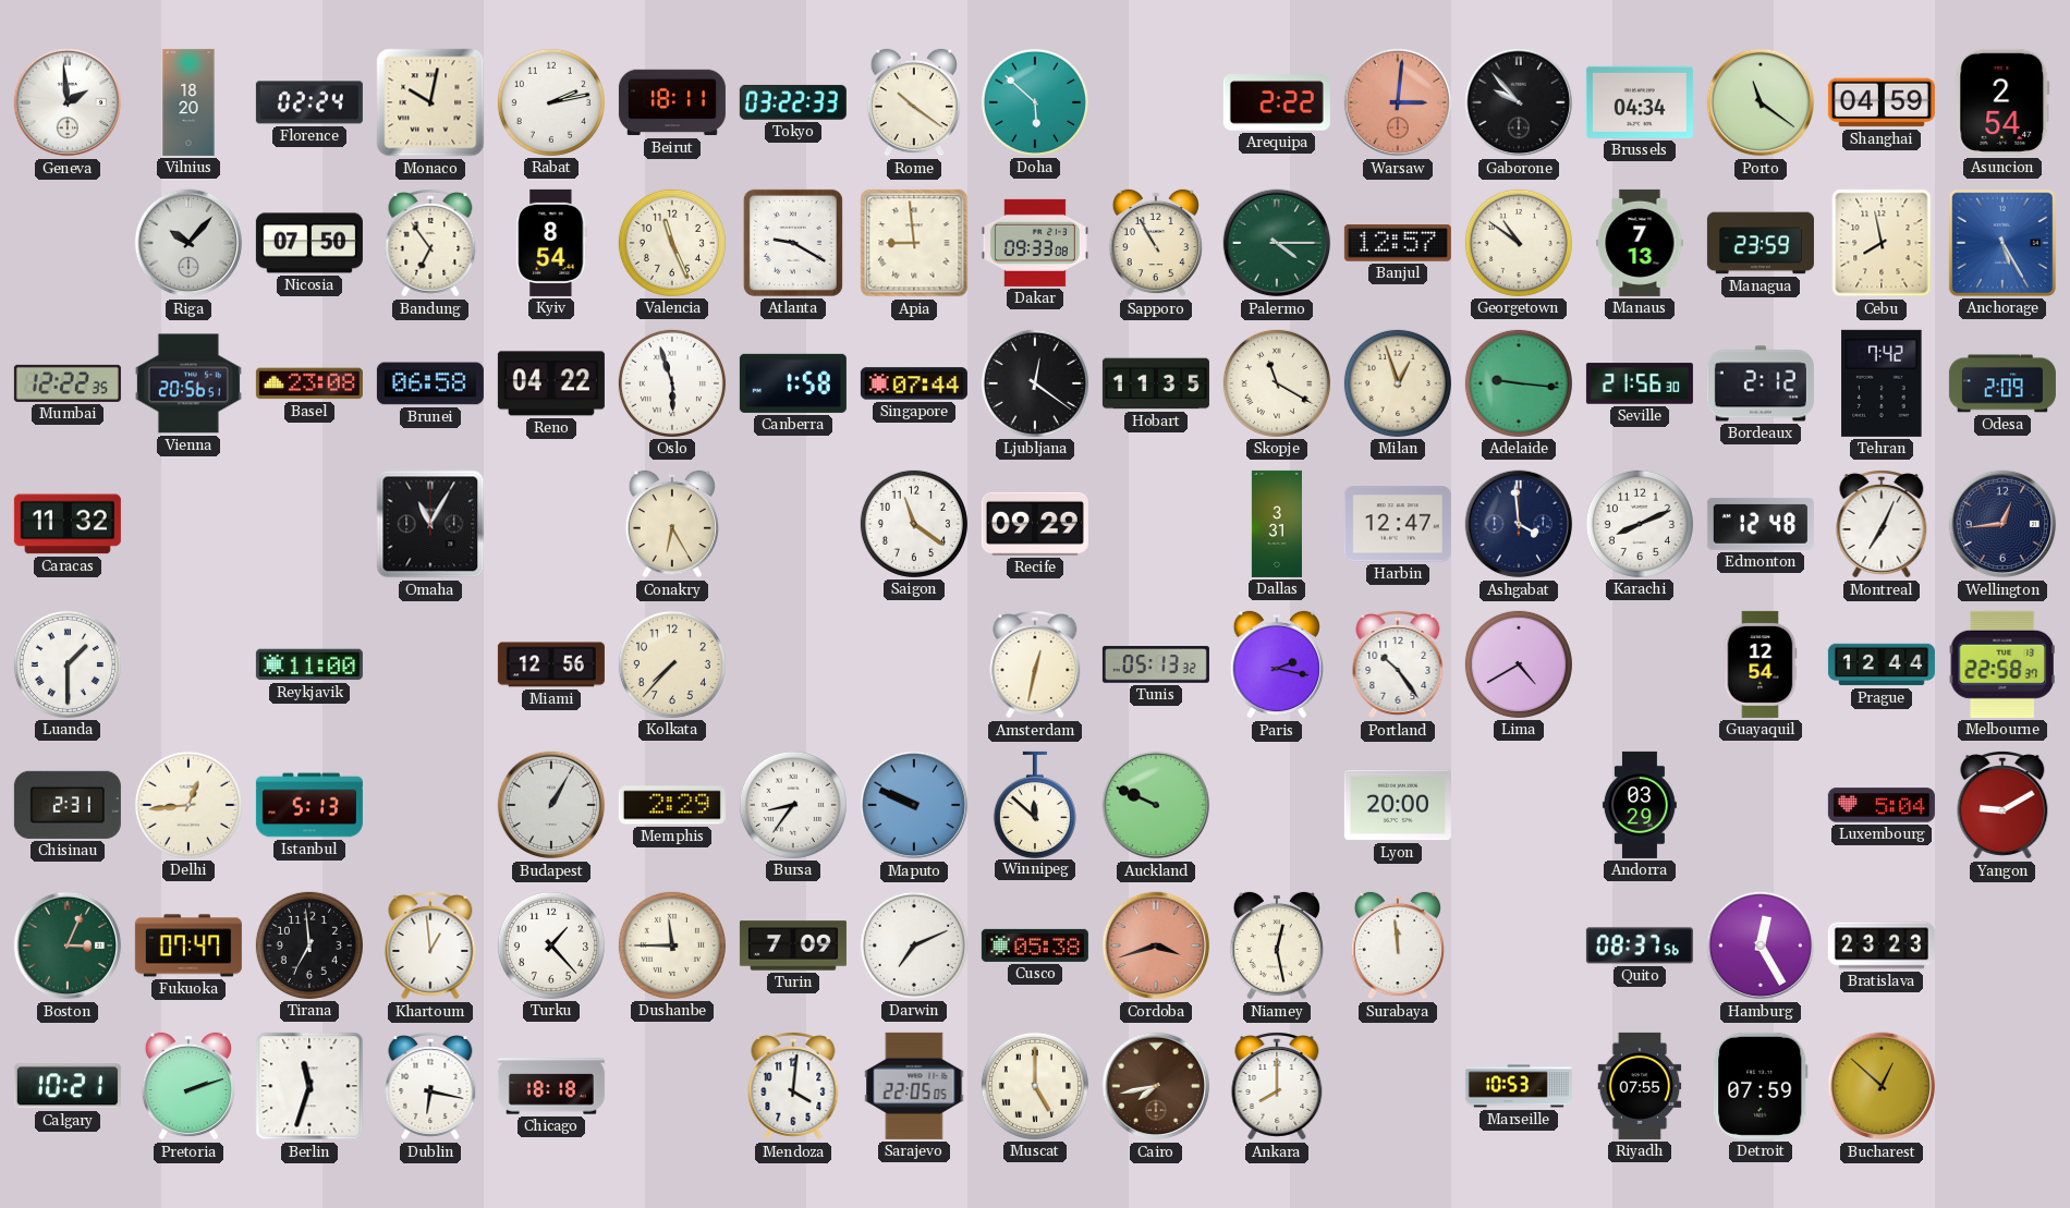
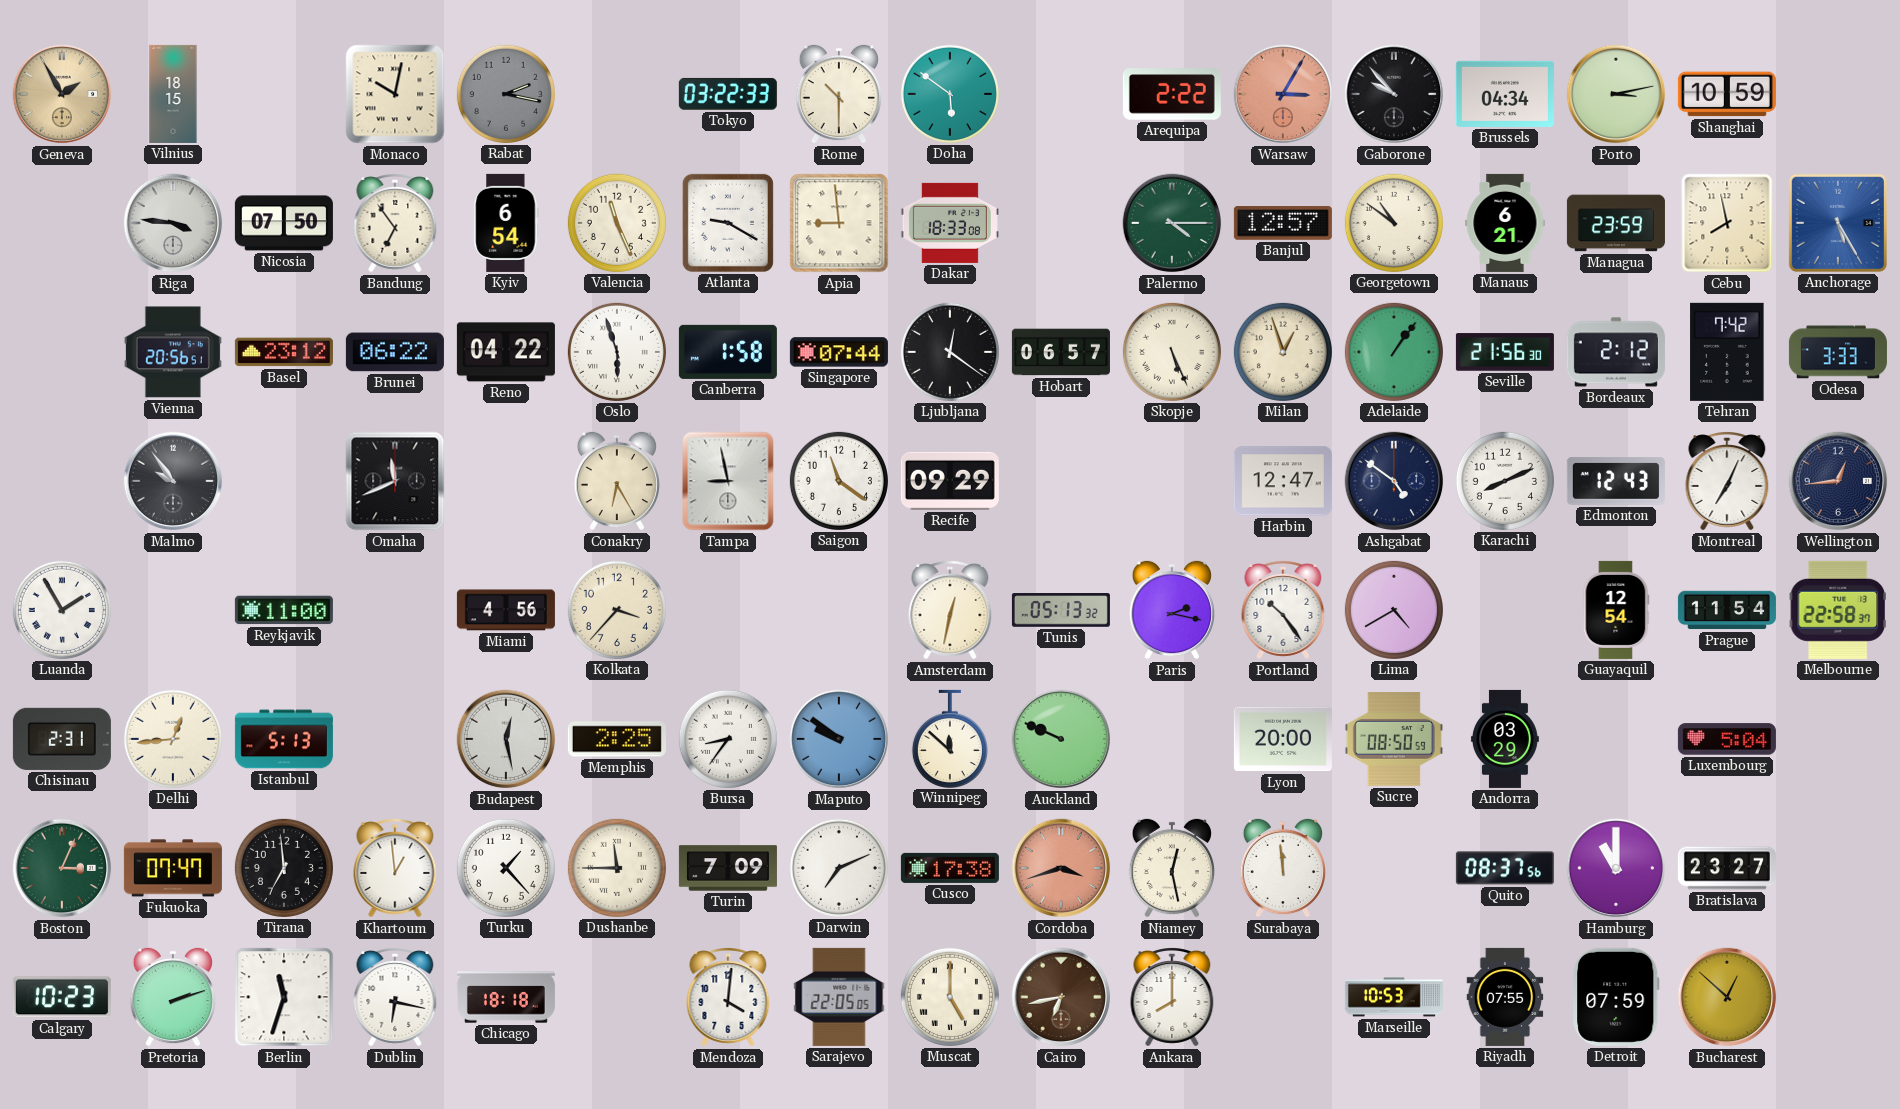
Geneva: 1:59 -> 1:55
Geneva dial: white -> champagne
Vilnius: 18:20 -> 18:15
Florence: 02:24 -> none
Rabat: 2:13 -> 2:17
Rabat dial: white -> grey
Beirut: 18:11 -> none
Rome: 10:21 -> 10:30
Doha: 5:52 -> 5:51
Warsaw: 3:01 -> 3:05
Porto: 11:21 -> 3:13
Shanghai: 04:59 -> 10:59
Asuncion: 2:54 -> none
Riga: 10:07 -> 3:46
Kyiv: 8:54 -> 6:54
Dakar: 09:33 -> 18:33
Sapporo: 10:55 -> none
Manaus: 7:13 -> 6:21
Mumbai: 12:22 -> none
Basel: 23:08 -> 23:12
Brunei: 06:58 -> 06:22
Hobart: 11:35 -> 06:57
Skopje: 11:20 -> 5:26
Adelaide: 9:16 -> 1:06
Odesa: 2:09 -> 3:33
Caracas: 11:32 -> none
Malmo: none -> 9:54
Omaha: 11:05 -> 11:41
Tampa: none -> 8:58
Dallas: 3:31 -> none
Ashgabat: 3:59 -> 4:51
Edmonton: 12:48 -> 12:43
Luanda: 1:30 -> 1:55
Miami: 12:56 -> 4:56
Kolkata: 7:37 -> 3:37
Prague: 12:44 -> 11:54
Budapest: 1:05 -> 12:28
Memphis: 2:29 -> 2:25
Maputo: 9:49 -> 9:51
Sucre: none -> 08:50
Yangon: 9:10 -> none
Cusco: 05:38 -> 17:38
Hamburg: 12:25 -> 11:00
Bratislava: 23:23 -> 23:27
Calgary: 10:21 -> 10:23
Cairo: 7:43 -> 6:43
